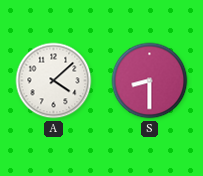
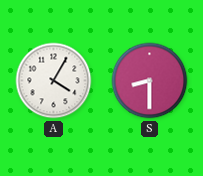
A: 4:08 -> 4:05
